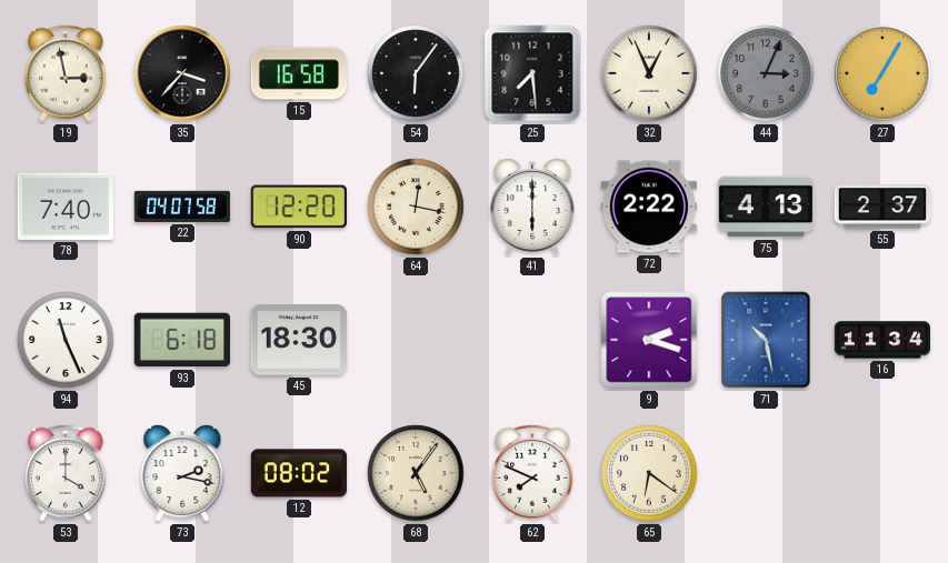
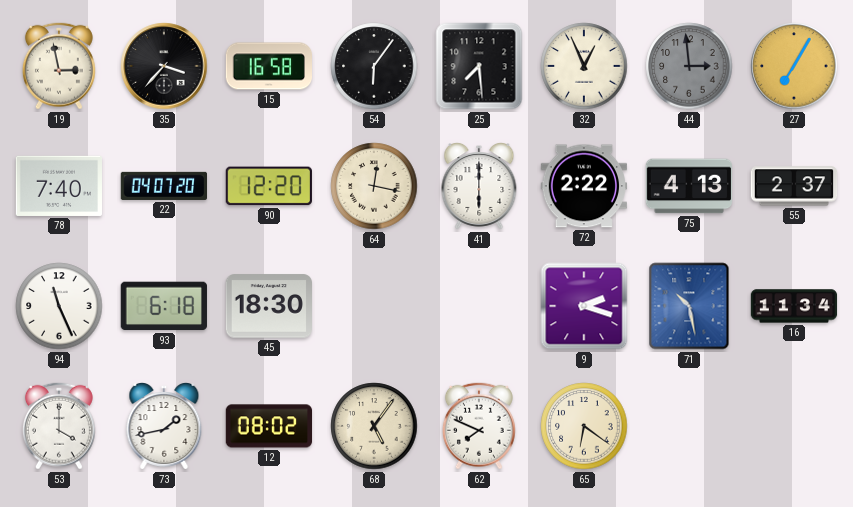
44: 3:04 -> 2:59
22: 04:07:58 -> 04:07:20
73: 2:17 -> 1:43
